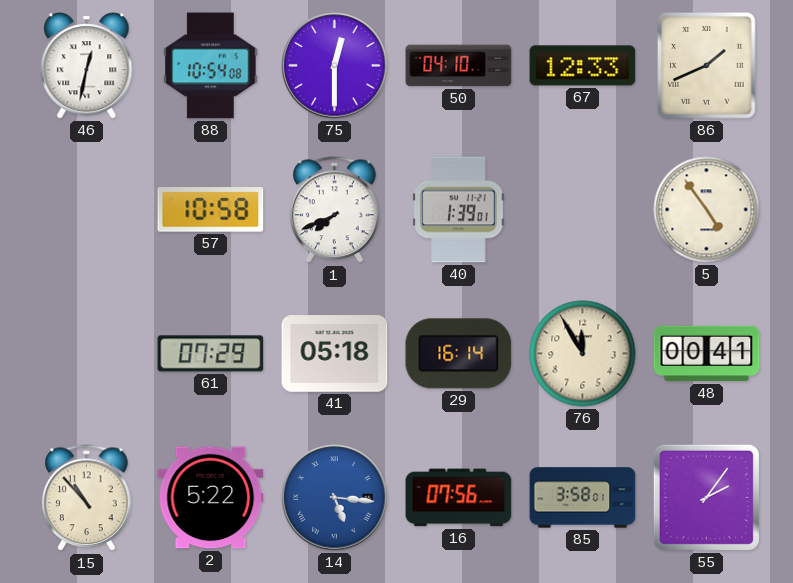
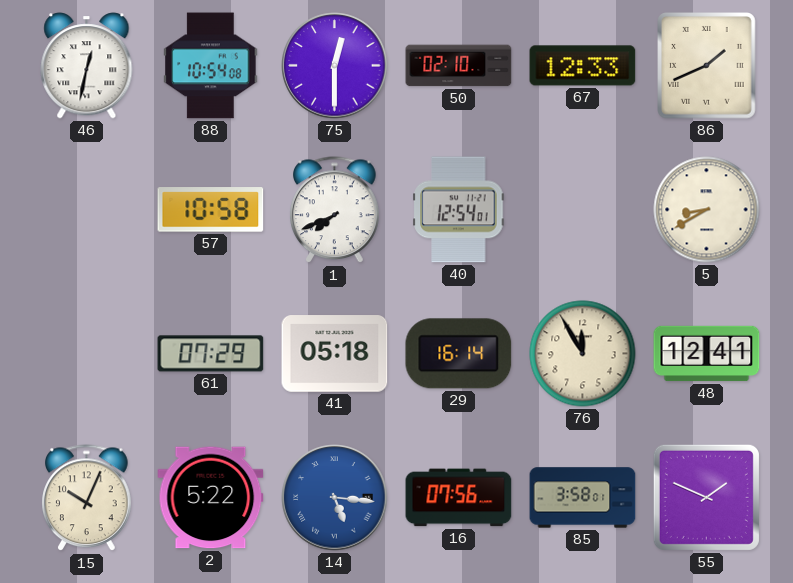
50: 04:10 -> 02:10
40: 1:39 -> 12:54
5: 4:54 -> 8:40
48: 00:41 -> 12:41
15: 10:53 -> 10:04
55: 2:06 -> 1:49
